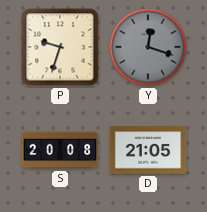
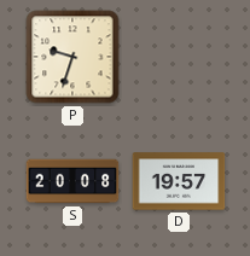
Y: 12:18 -> none
D: 21:05 -> 19:57
